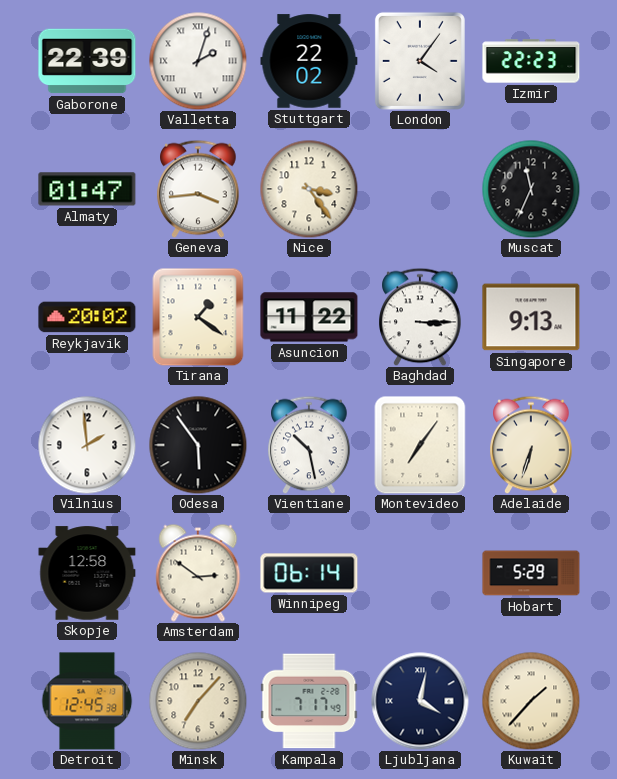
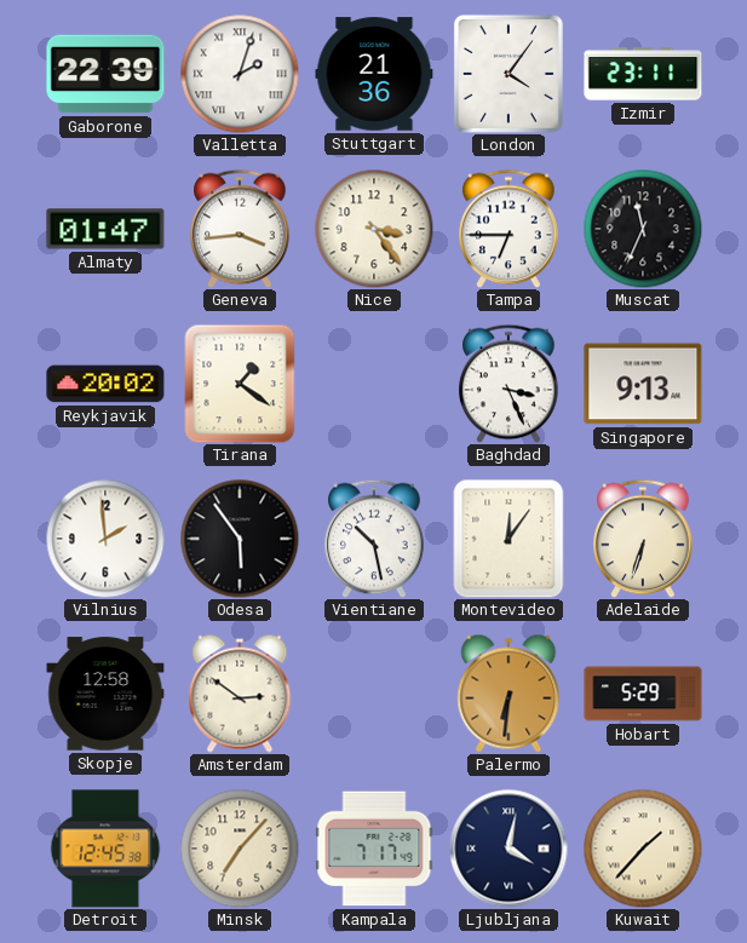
Stuttgart: 22:02 -> 21:36
Izmir: 22:23 -> 23:11
Tampa: none -> 6:45
Asuncion: 11:22 -> none
Baghdad: 3:15 -> 3:26
Montevideo: 7:06 -> 12:06
Winnipeg: 06:14 -> none
Palermo: none -> 6:31
